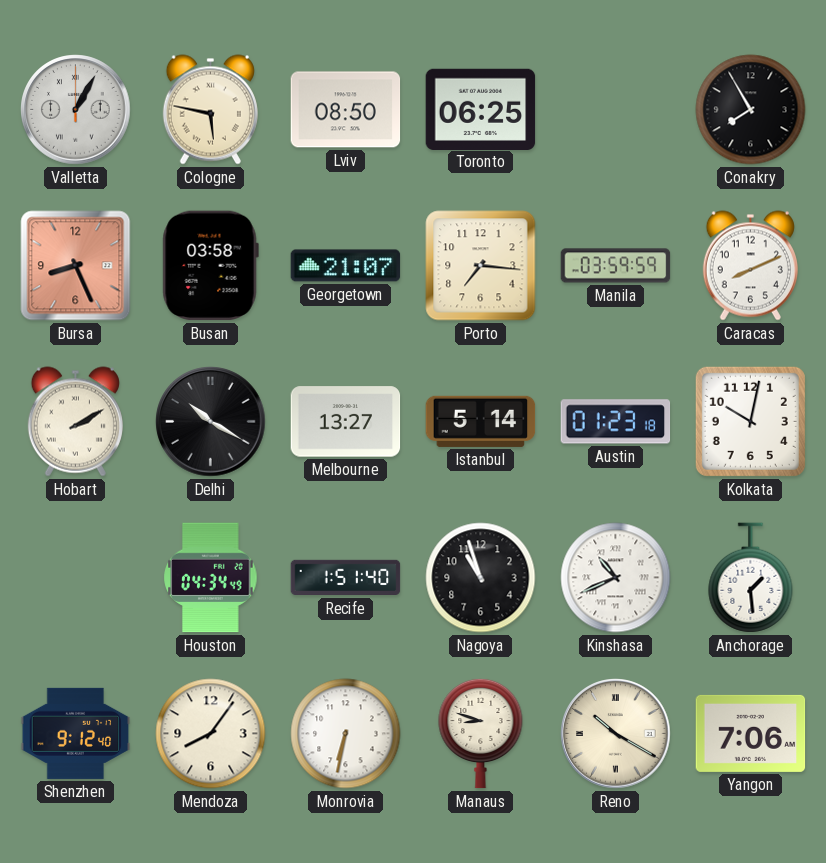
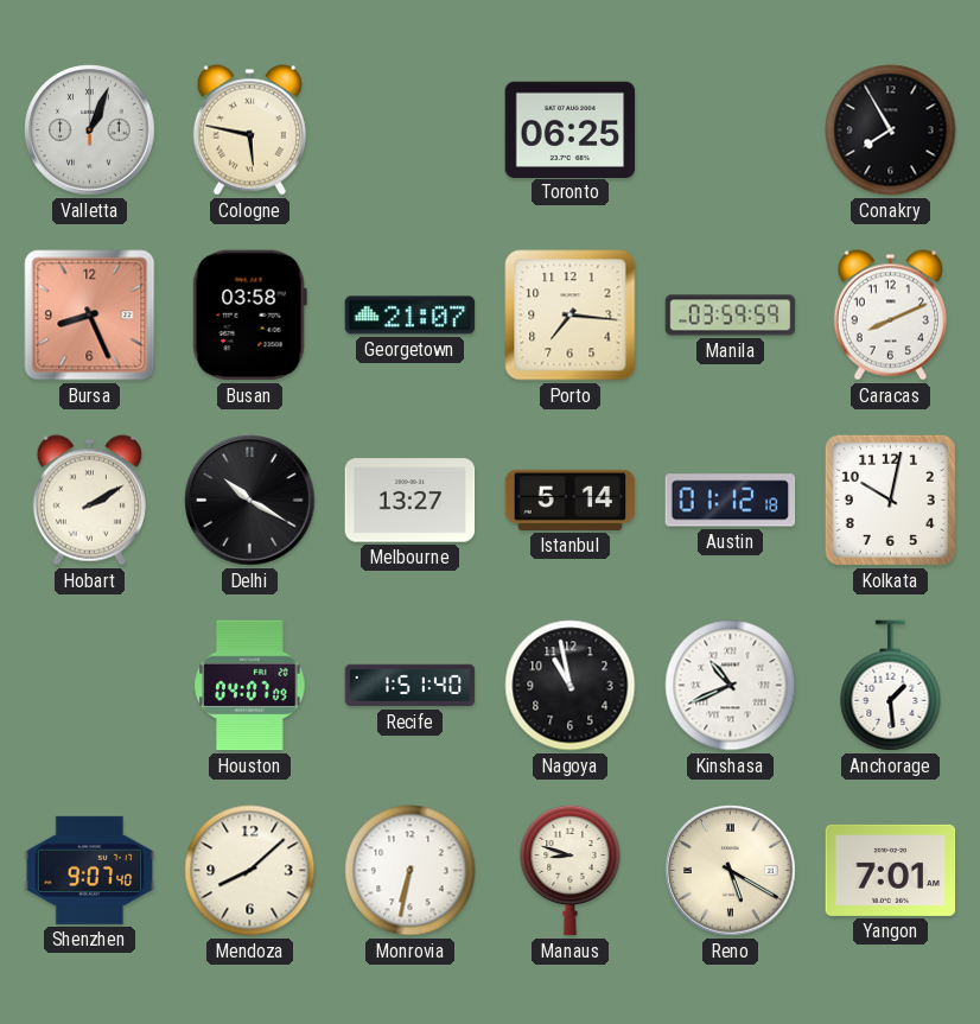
Valletta: 1:05 -> 1:04
Lviv: 08:50 -> none
Austin: 01:23 -> 01:12
Houston: 04:34 -> 04:07
Nagoya: 10:57 -> 10:58
Shenzhen: 9:12 -> 9:07
Mendoza: 8:06 -> 8:08
Reno: 10:20 -> 5:20
Yangon: 7:06 -> 7:01
